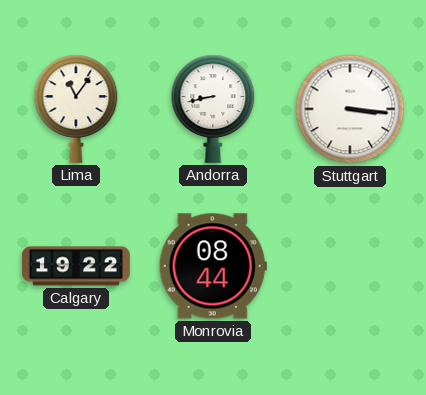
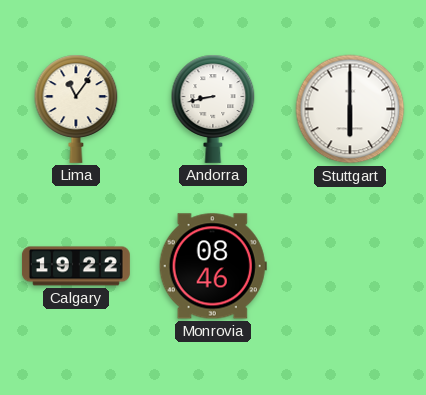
Stuttgart: 3:16 -> 6:00
Monrovia: 08:44 -> 08:46
